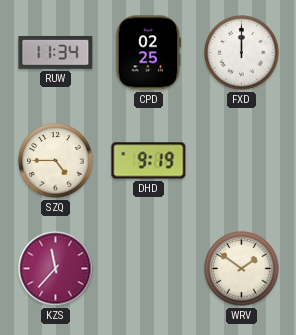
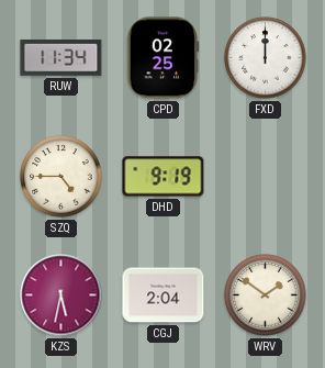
KZS: 11:37 -> 5:32
CGJ: none -> 2:04
